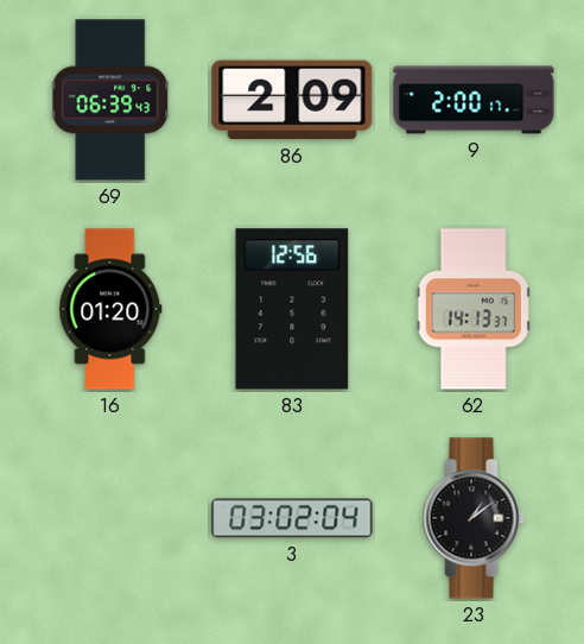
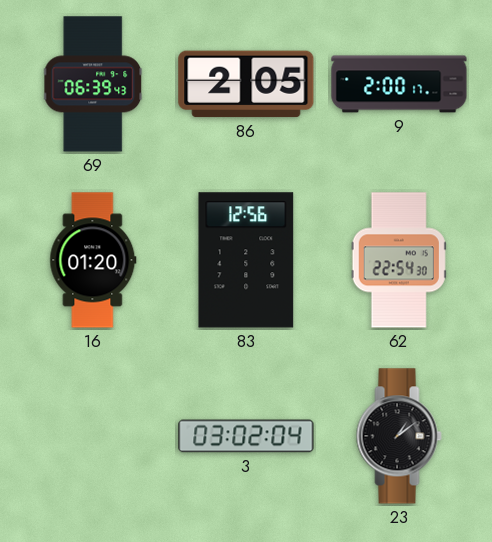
86: 2:09 -> 2:05
62: 14:13 -> 22:54
